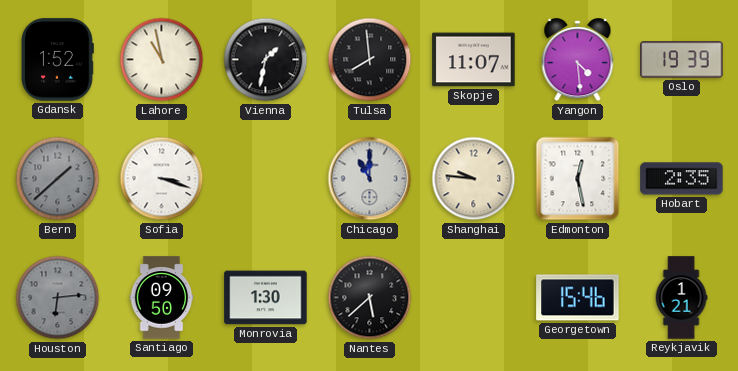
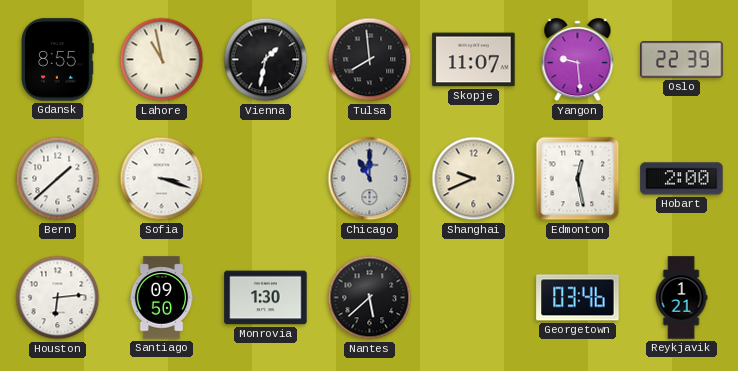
Gdansk: 1:52 -> 8:55
Yangon: 4:29 -> 9:29
Oslo: 19:39 -> 22:39
Bern dial: grey -> white
Shanghai: 9:46 -> 9:41
Hobart: 2:35 -> 2:00
Houston dial: grey -> white
Georgetown: 15:46 -> 03:46
